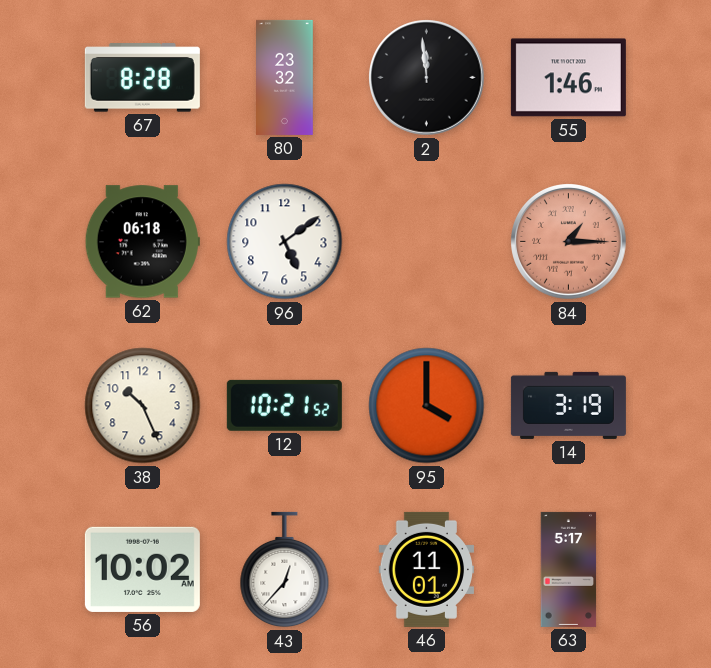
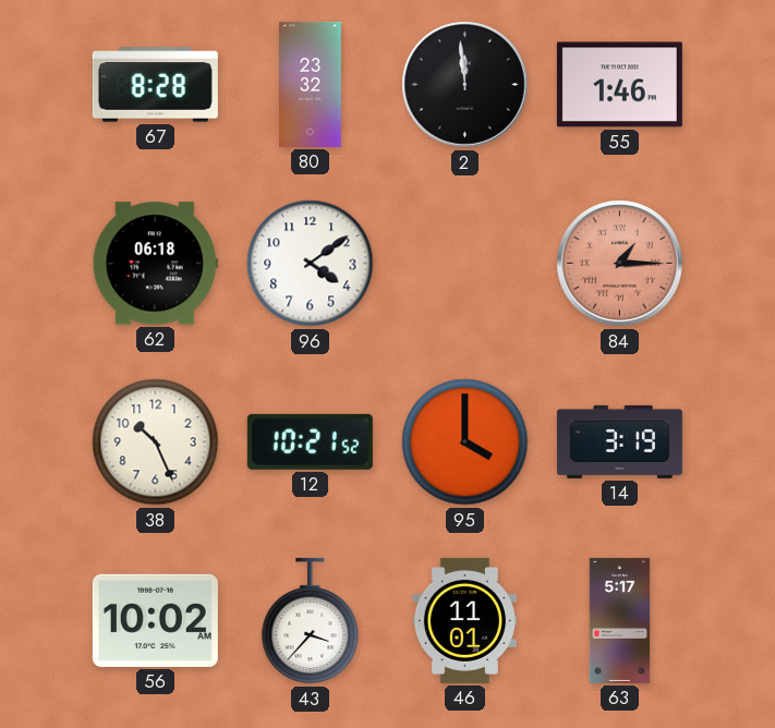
96: 5:09 -> 4:09
43: 12:37 -> 3:37
